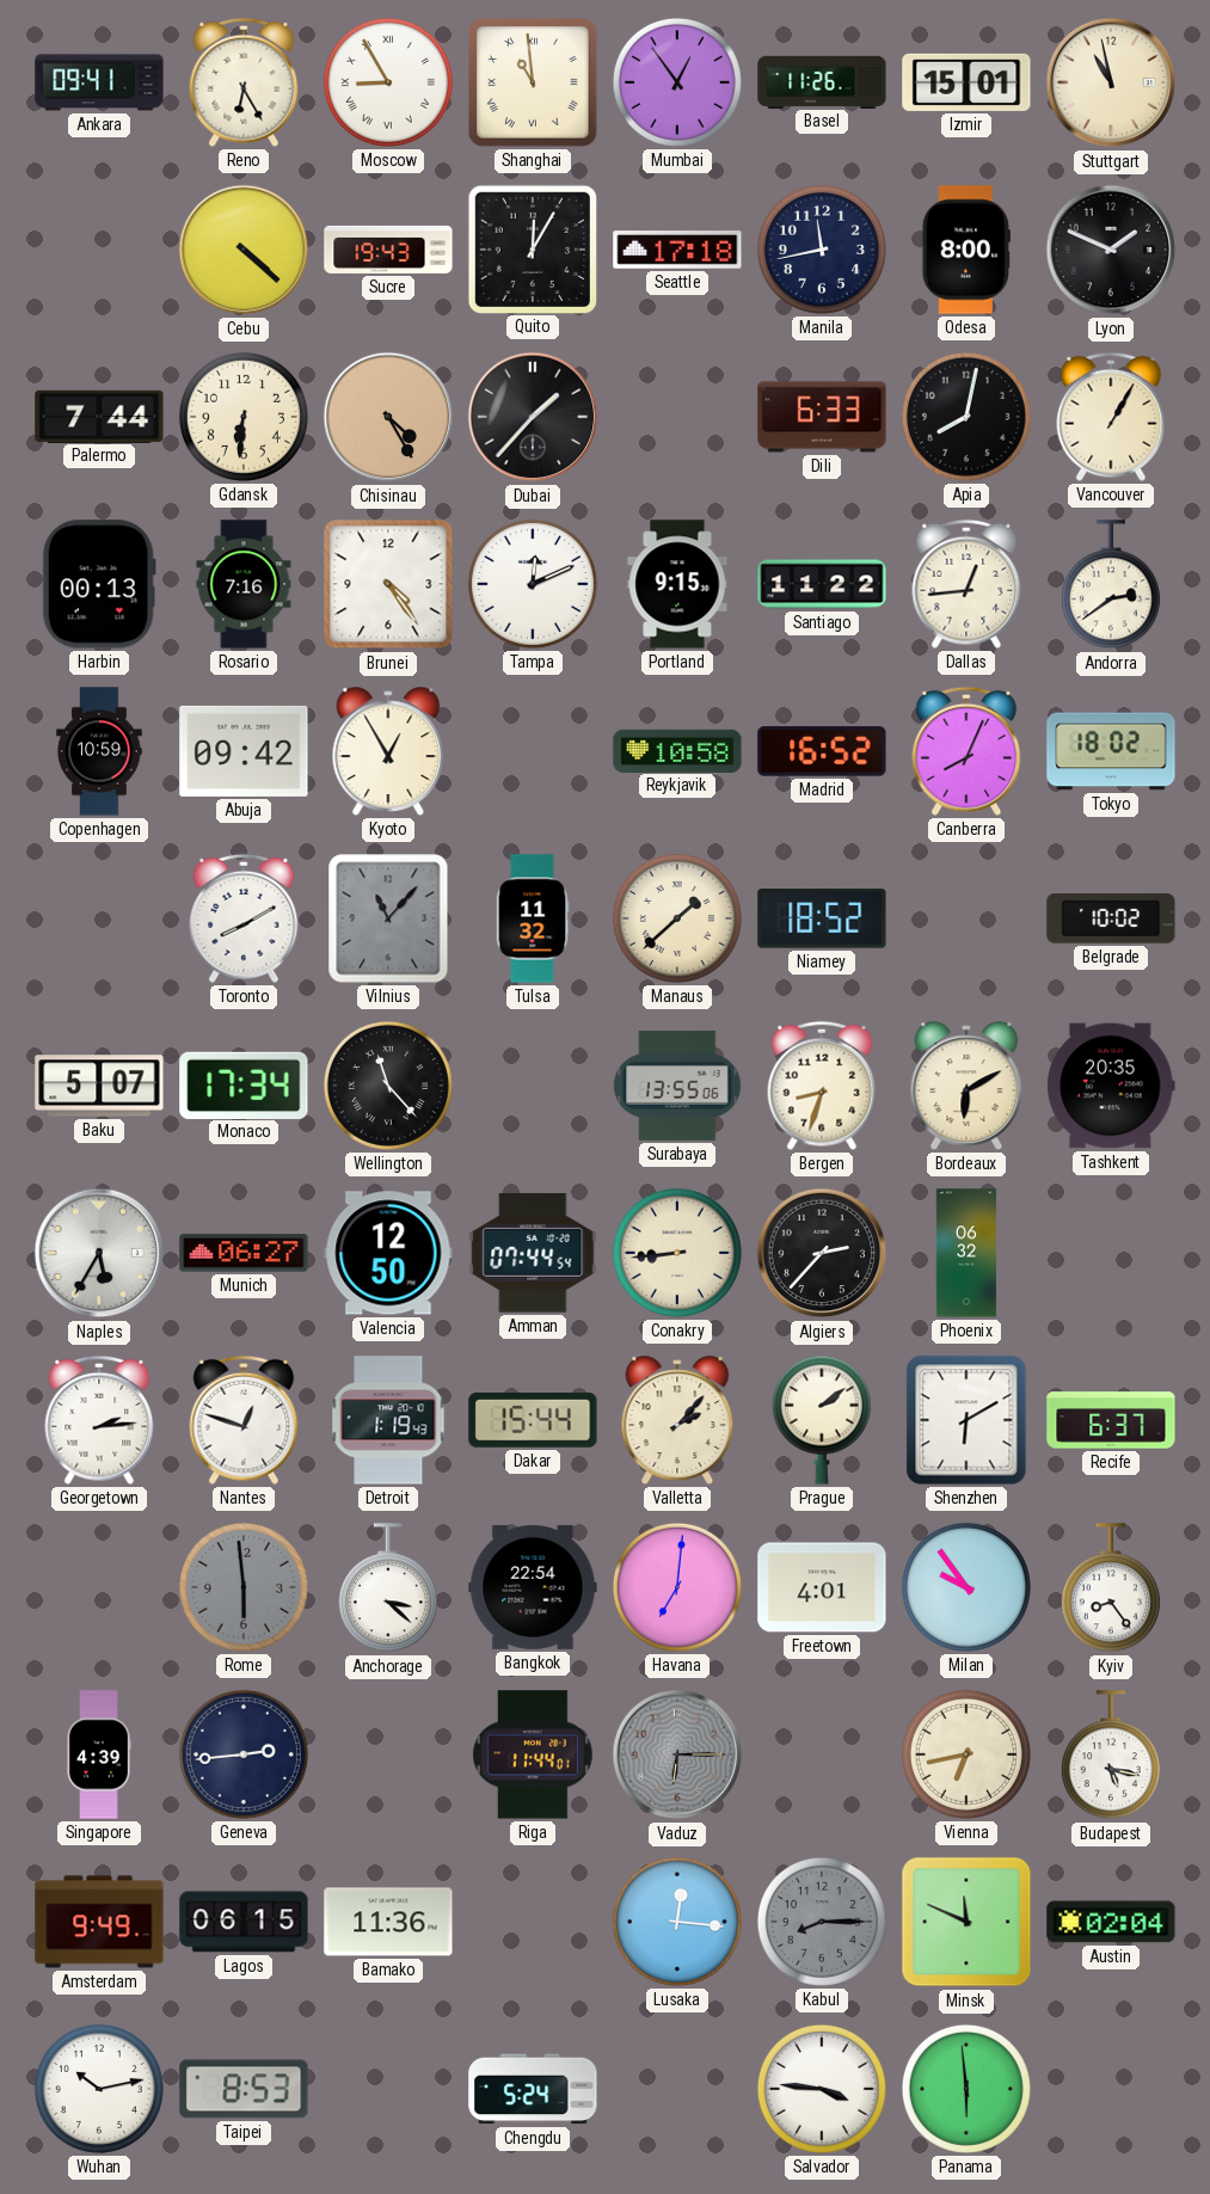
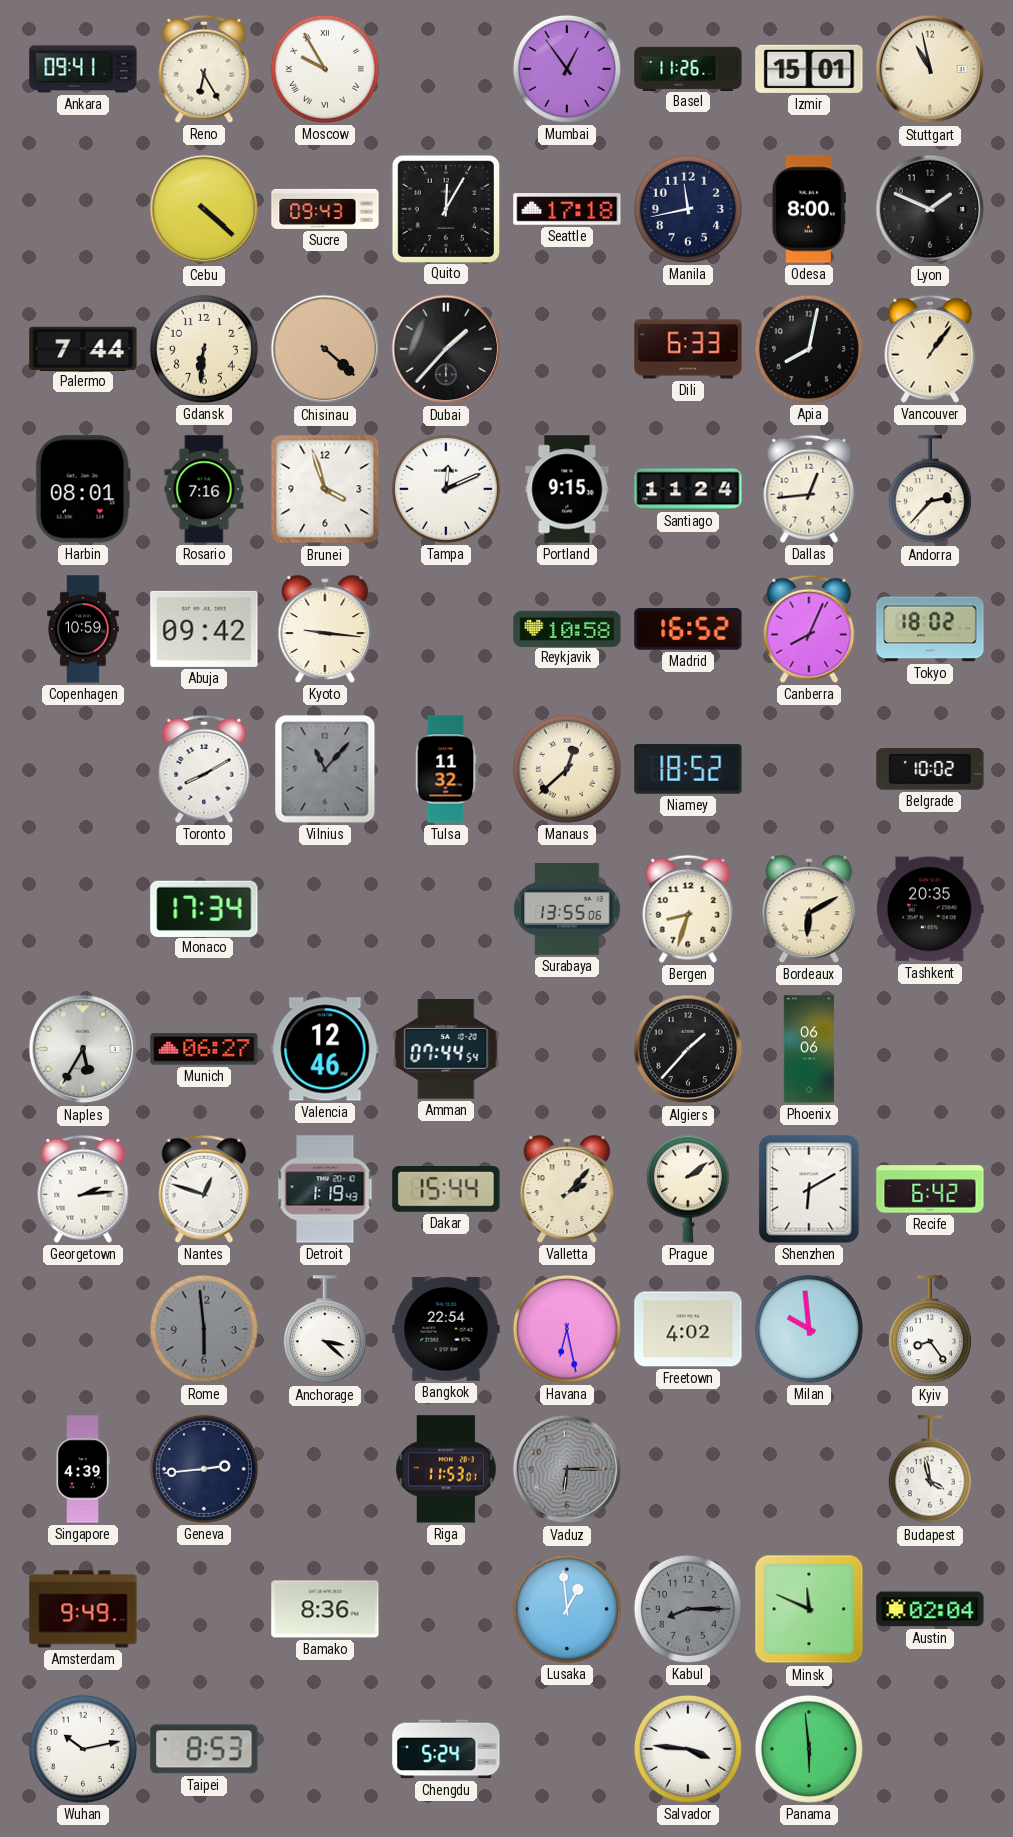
Moscow: 8:55 -> 9:55
Shanghai: 10:59 -> none
Sucre: 19:43 -> 09:43
Chisinau: 4:25 -> 4:22
Vancouver: 1:05 -> 1:06
Harbin: 00:13 -> 08:01
Brunei: 4:24 -> 3:57
Santiago: 11:22 -> 11:24
Andorra: 2:39 -> 2:37
Kyoto: 12:55 -> 9:16
Manaus: 1:38 -> 12:38
Baku: 5:07 -> none
Wellington: 11:23 -> none
Valencia: 12:50 -> 12:46
Conakry: 8:44 -> none
Algiers: 2:37 -> 1:37
Phoenix: 06:32 -> 06:06
Recife: 6:37 -> 6:42
Havana: 7:01 -> 6:28
Freetown: 4:01 -> 4:02
Milan: 9:54 -> 9:59
Riga: 11:44 -> 11:53
Vienna: 6:43 -> none
Budapest: 5:17 -> 3:58
Lagos: 06:15 -> none
Bamako: 11:36 -> 8:36
Lusaka: 12:16 -> 12:59
